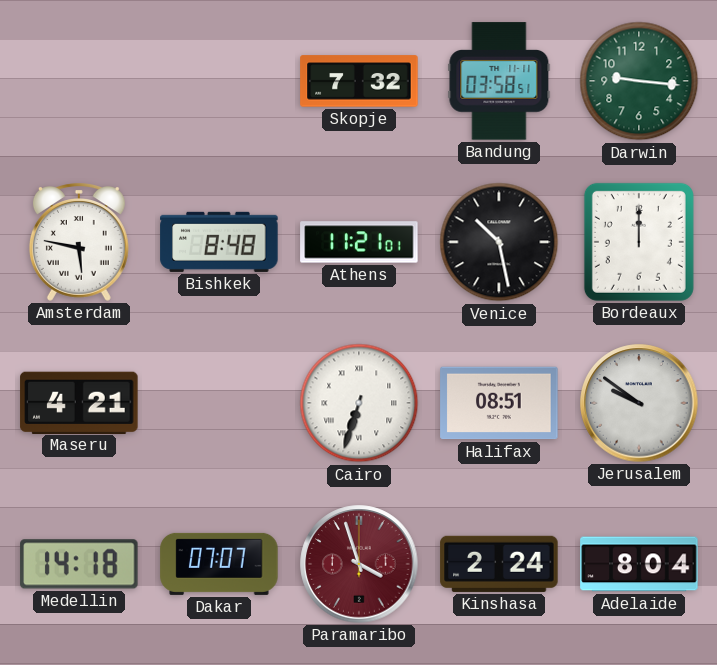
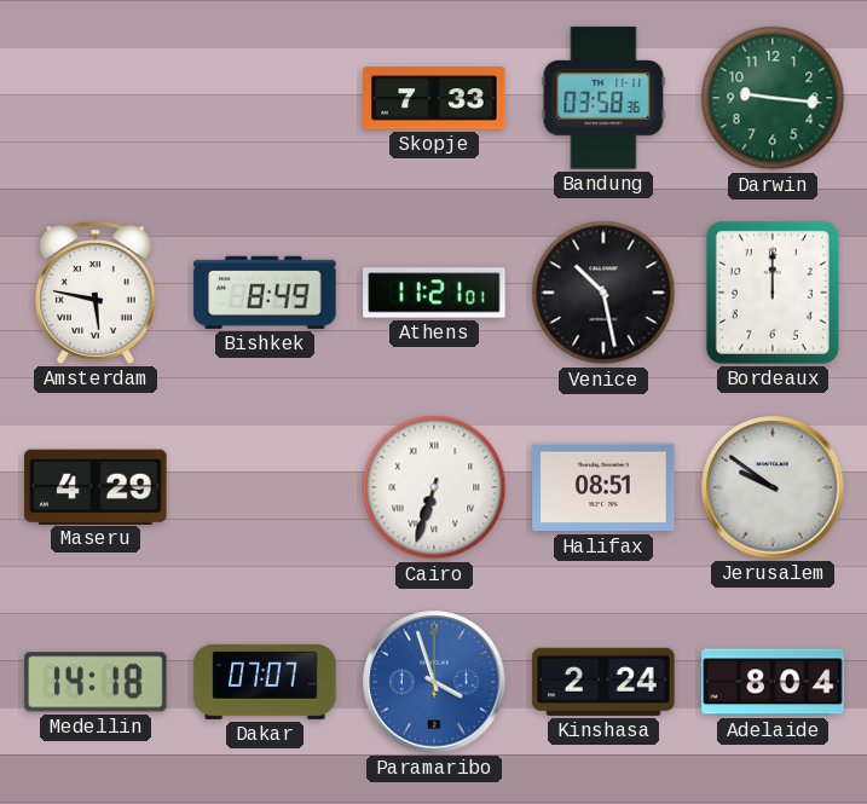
Skopje: 7:32 -> 7:33
Bandung: 03:58:51 -> 03:58:36
Bishkek: 8:48 -> 8:49
Maseru: 4:21 -> 4:29
Paramaribo dial: burgundy -> blue
